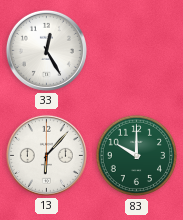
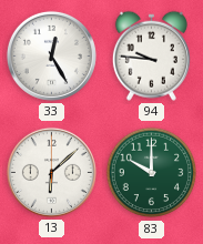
94: none -> 9:46
13: 6:07 -> 6:08
